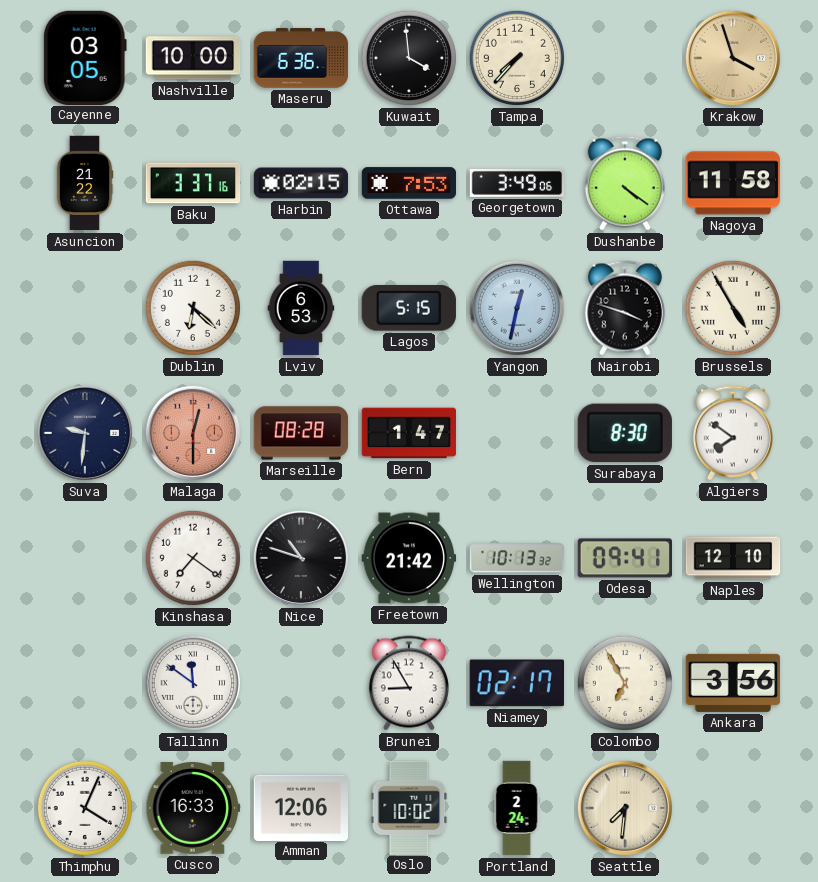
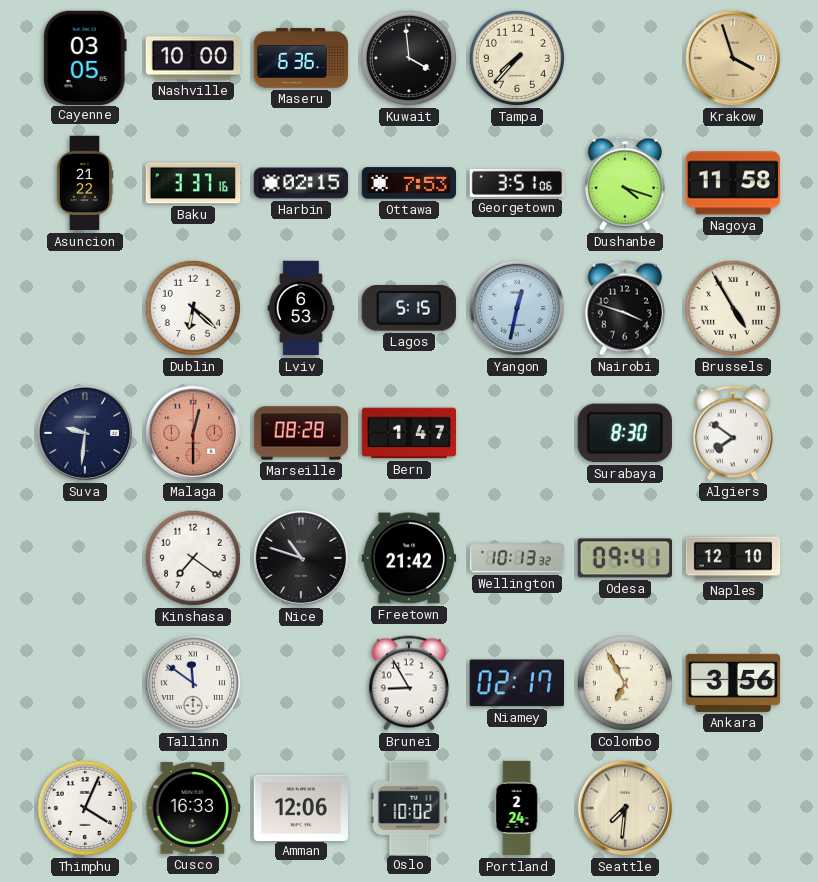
Georgetown: 3:49 -> 3:51
Dushanbe: 4:21 -> 4:18
